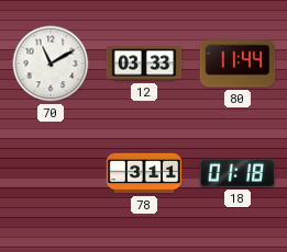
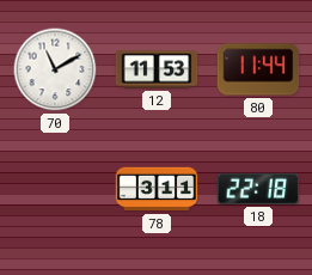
12: 03:33 -> 11:53
18: 01:18 -> 22:18
